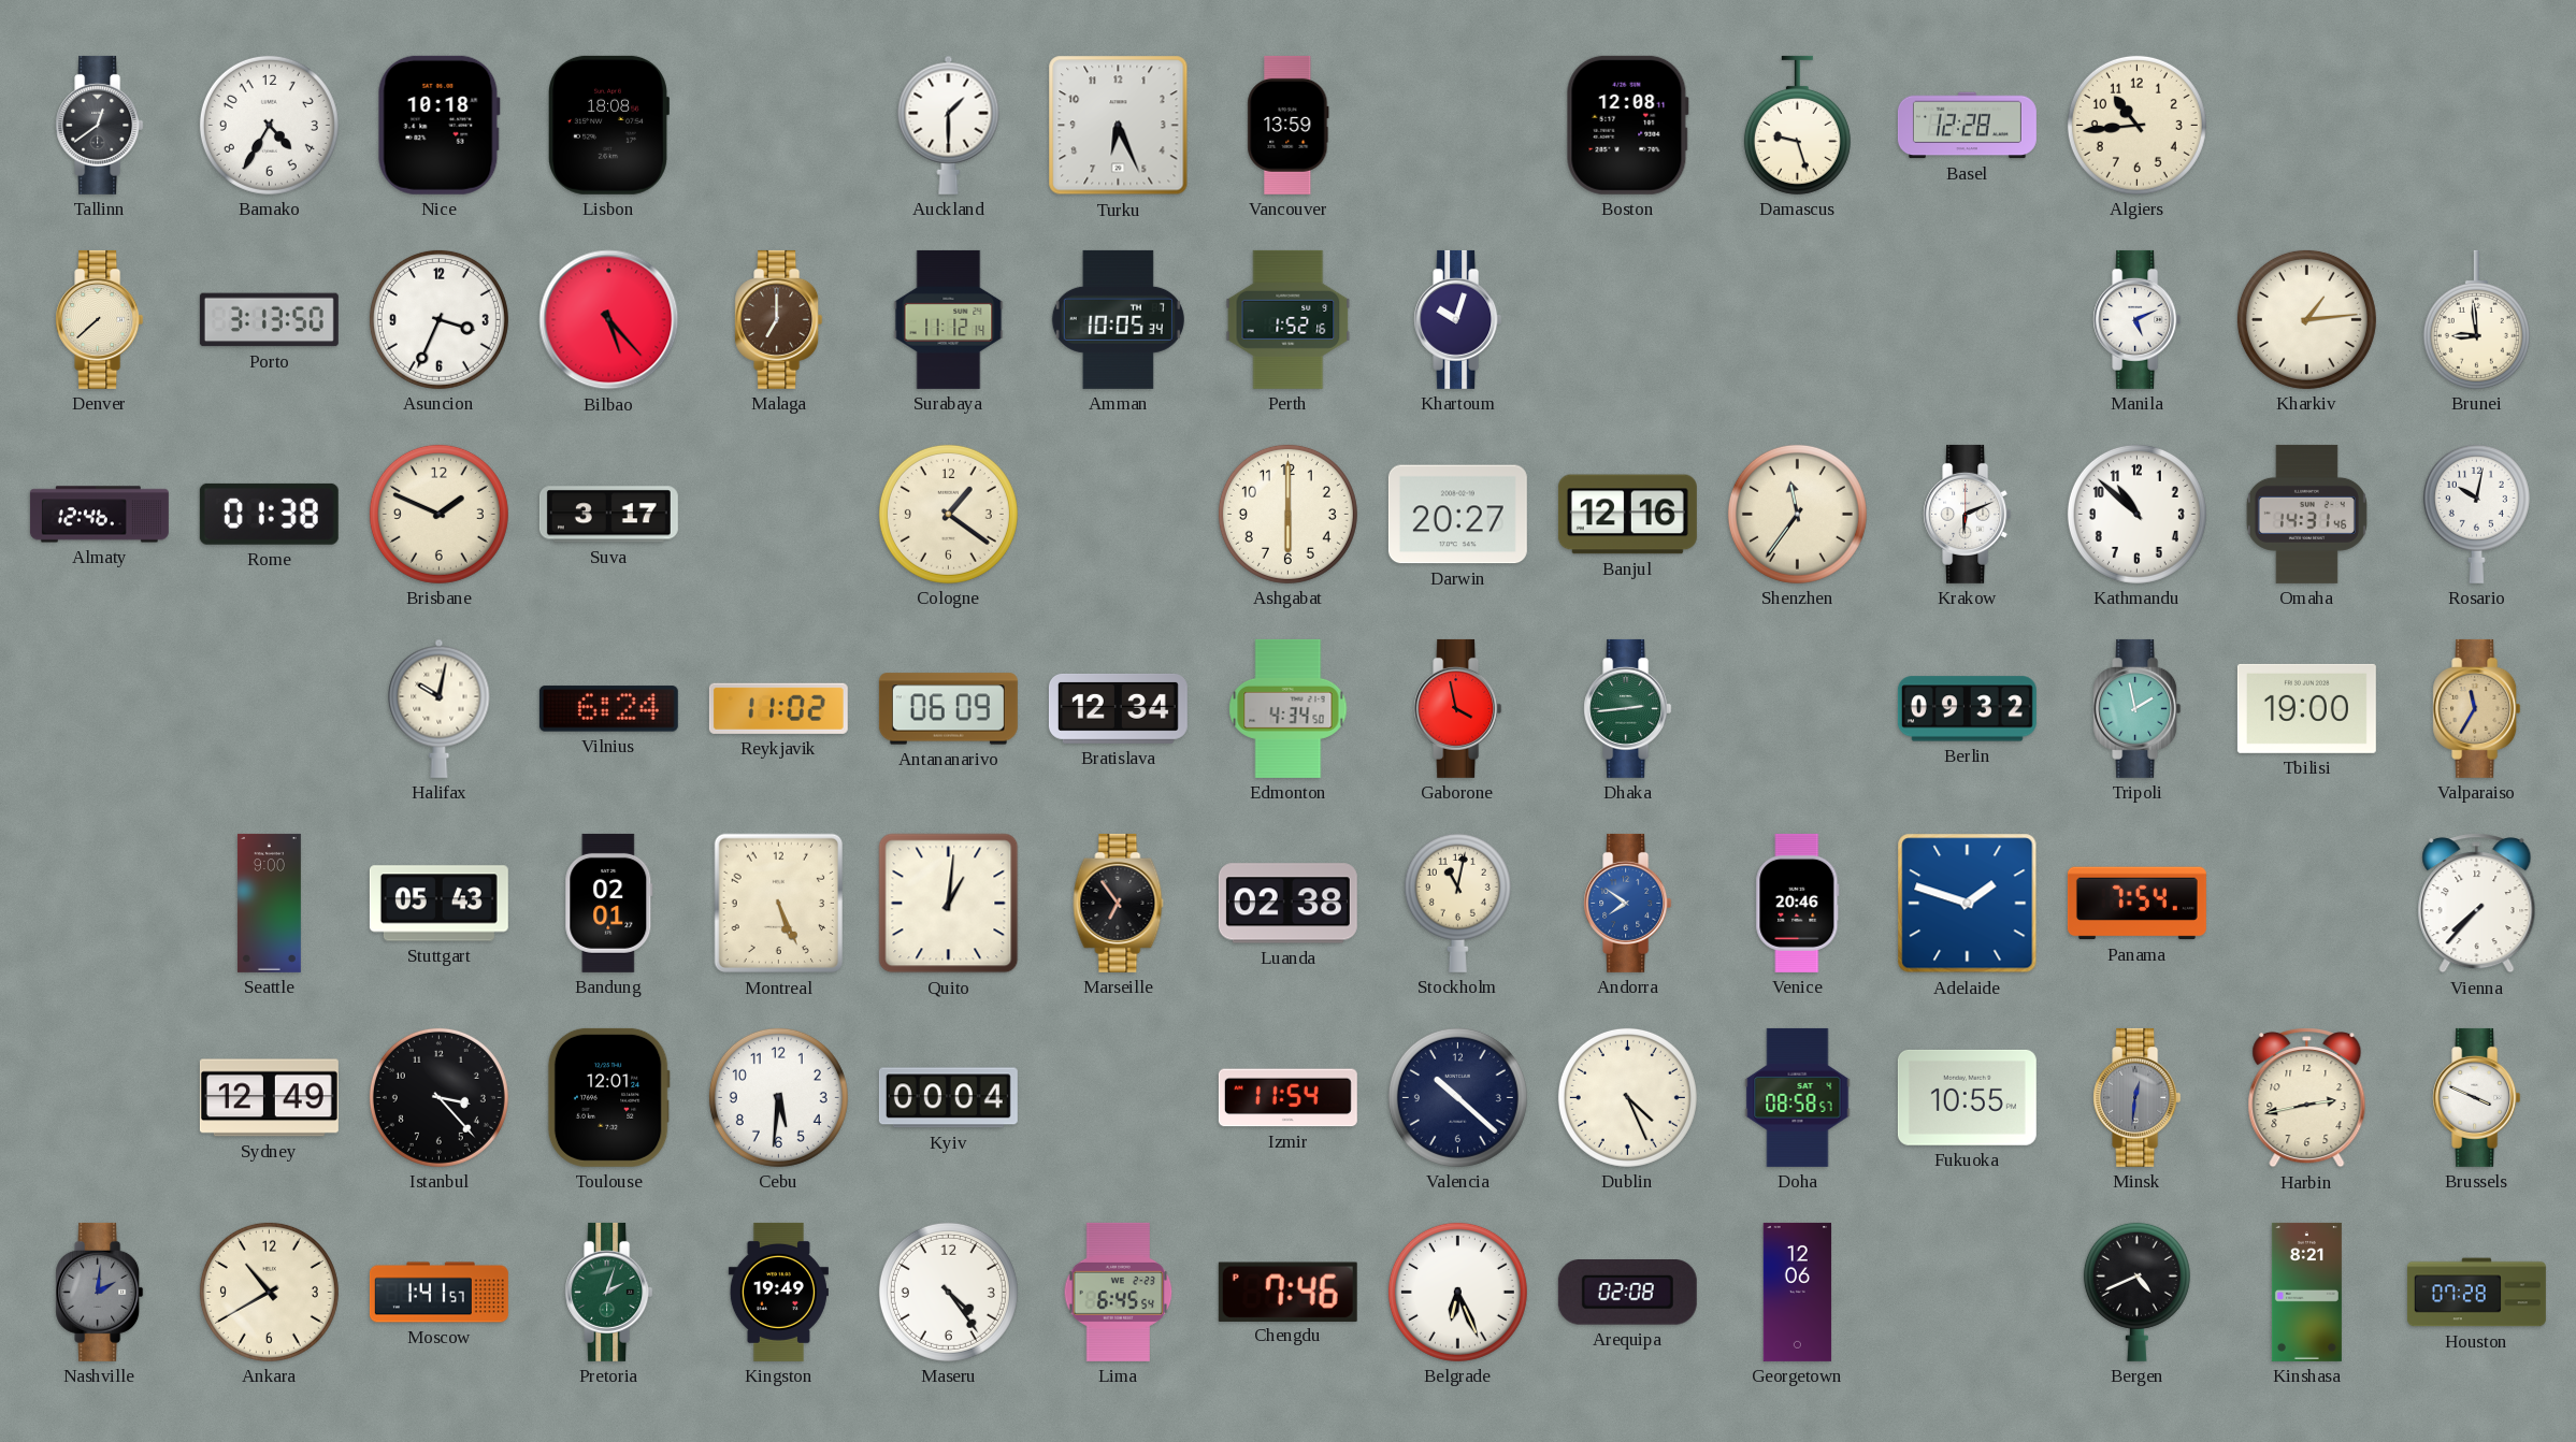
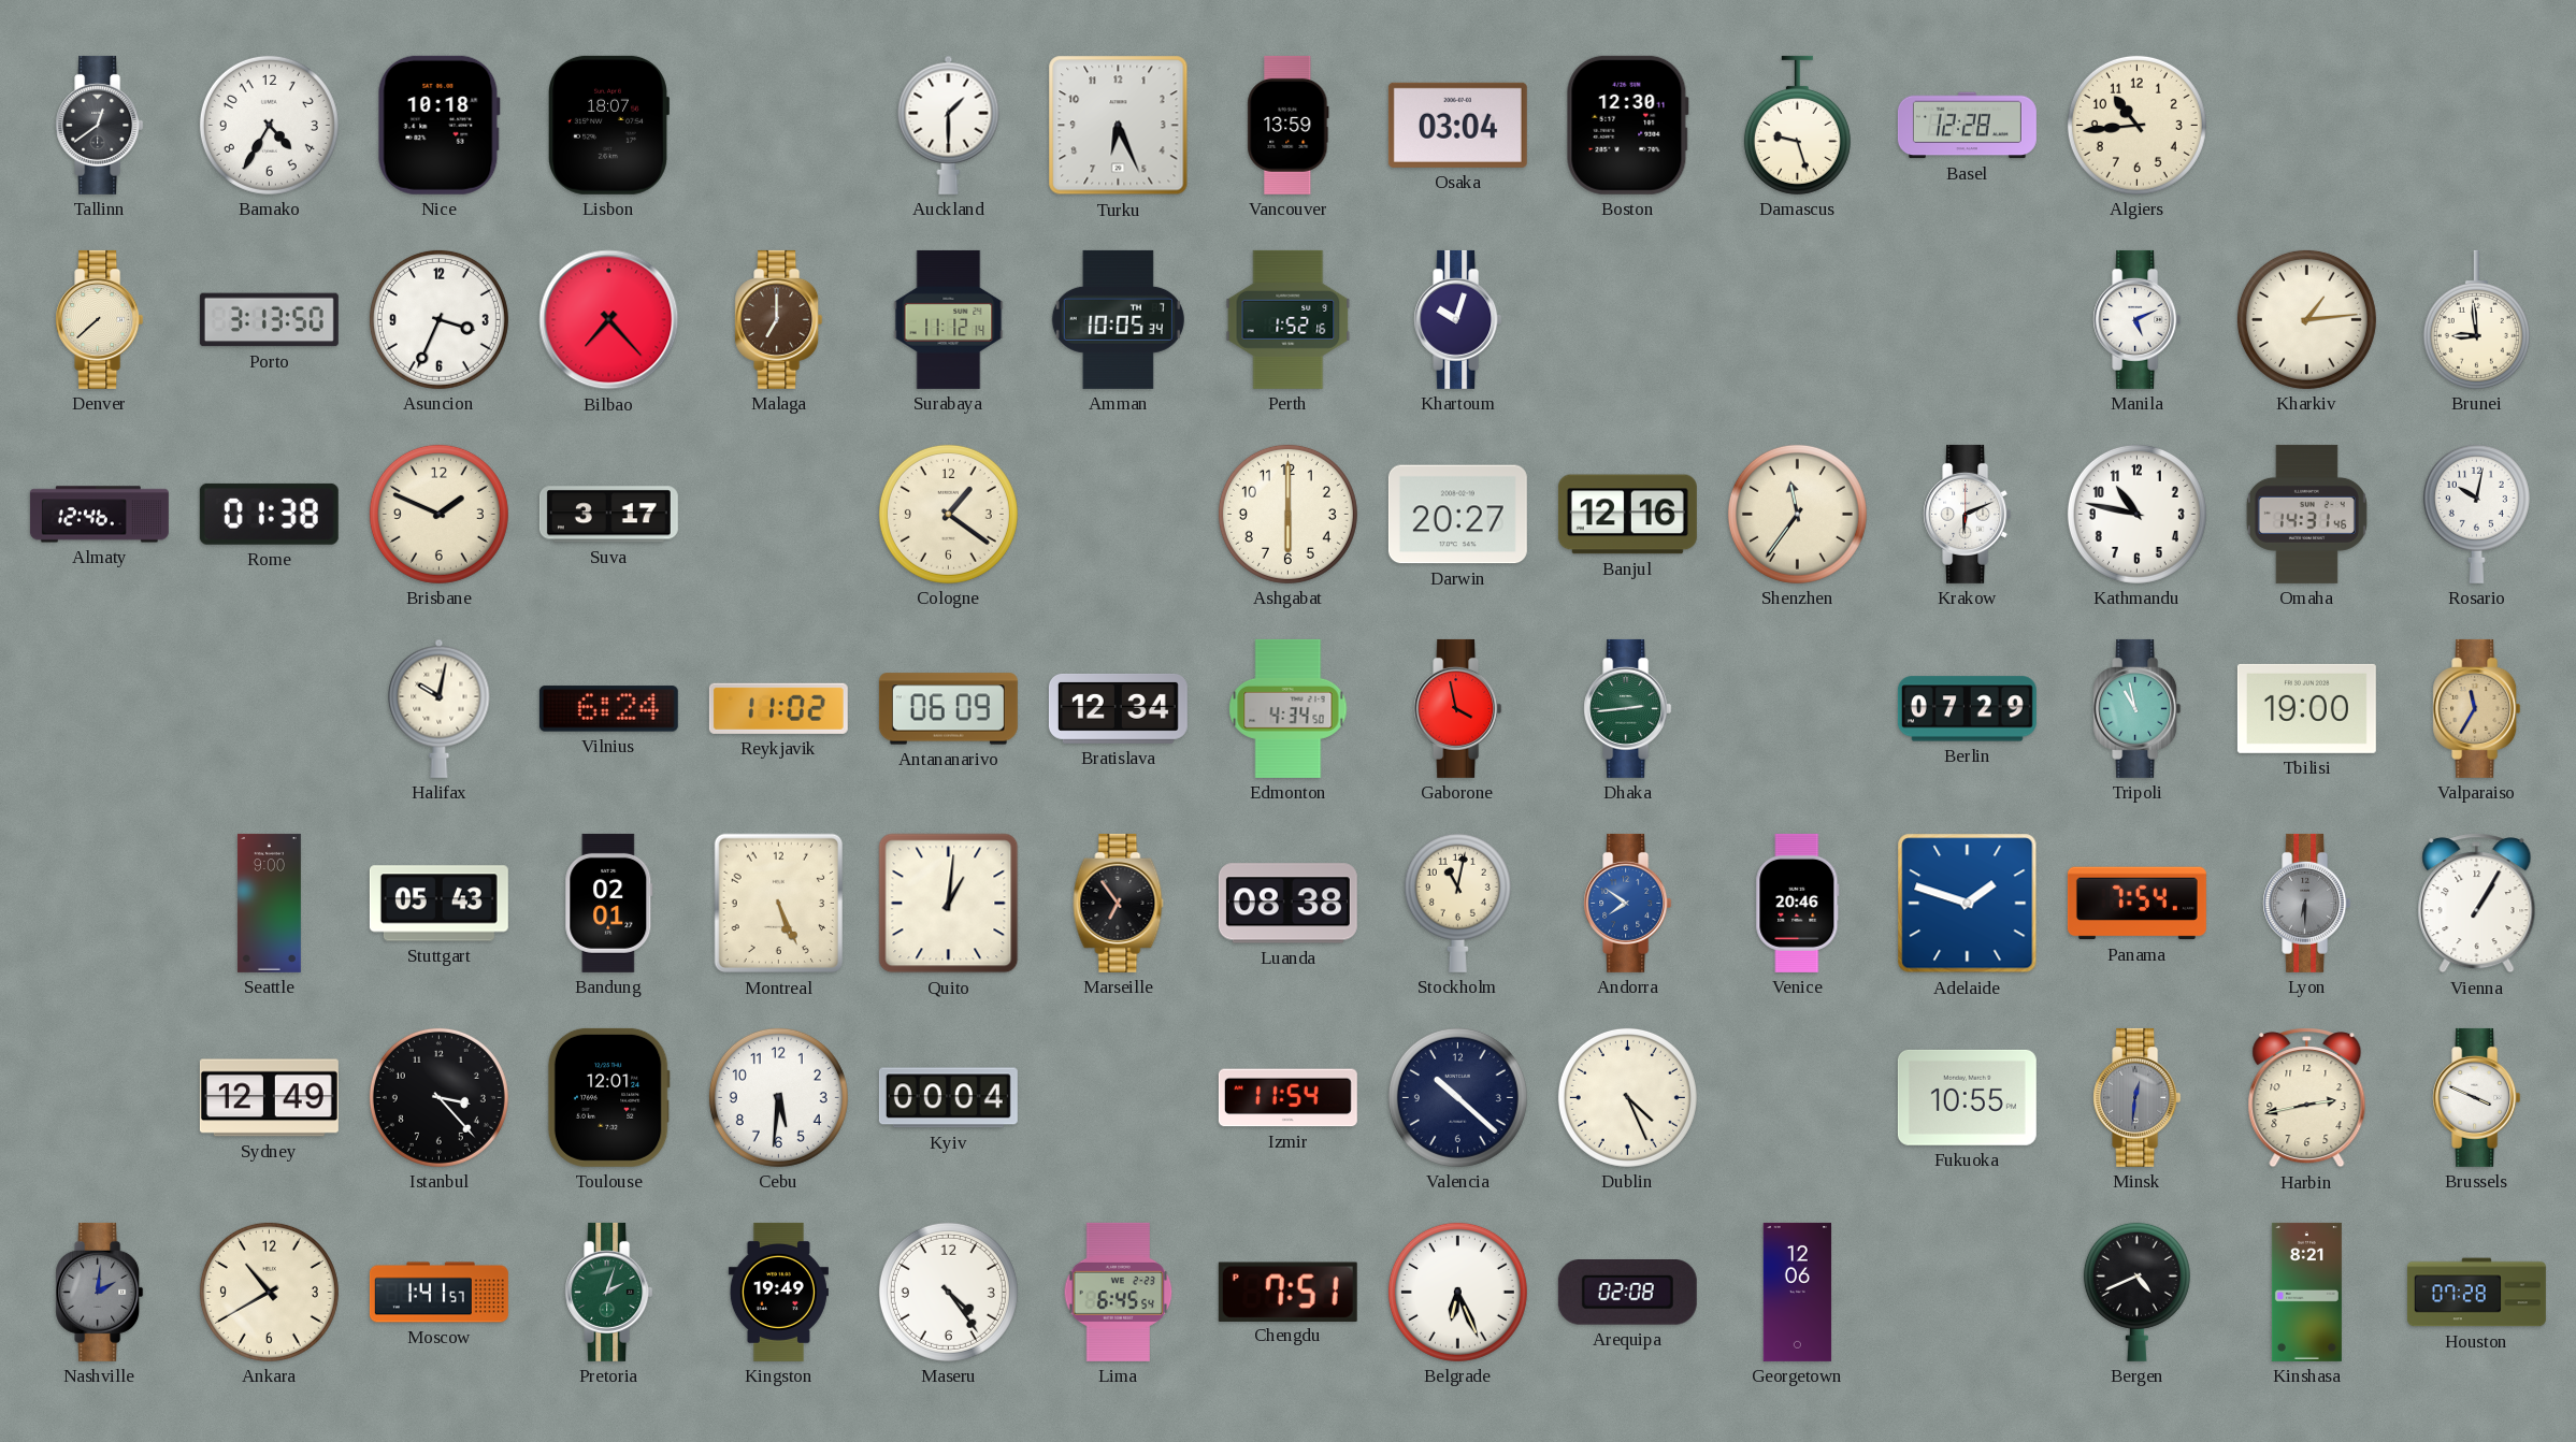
Lisbon: 18:08 -> 18:07
Osaka: none -> 03:04
Boston: 12:08 -> 12:30
Bilbao: 5:23 -> 7:23
Kathmandu: 10:52 -> 10:47
Berlin: 09:32 -> 07:29
Tripoli: 1:58 -> 10:58
Luanda: 02:38 -> 08:38
Lyon: none -> 6:30
Vienna: 7:37 -> 1:05
Doha: 08:58 -> none
Chengdu: 7:46 -> 7:51
